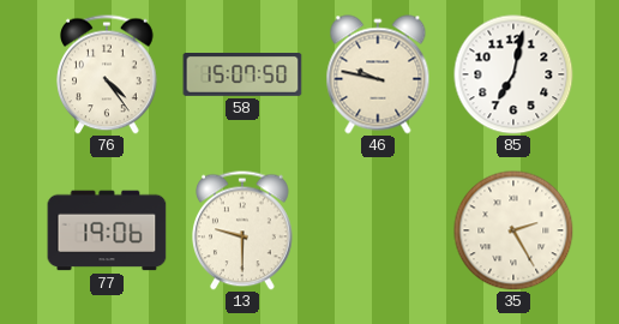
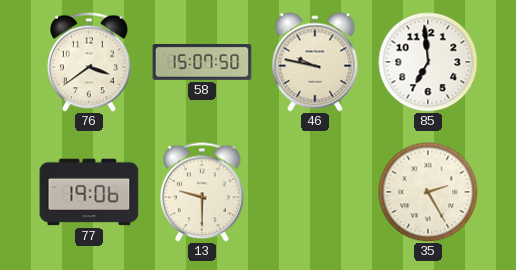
76: 4:24 -> 3:39
85: 7:02 -> 6:59
